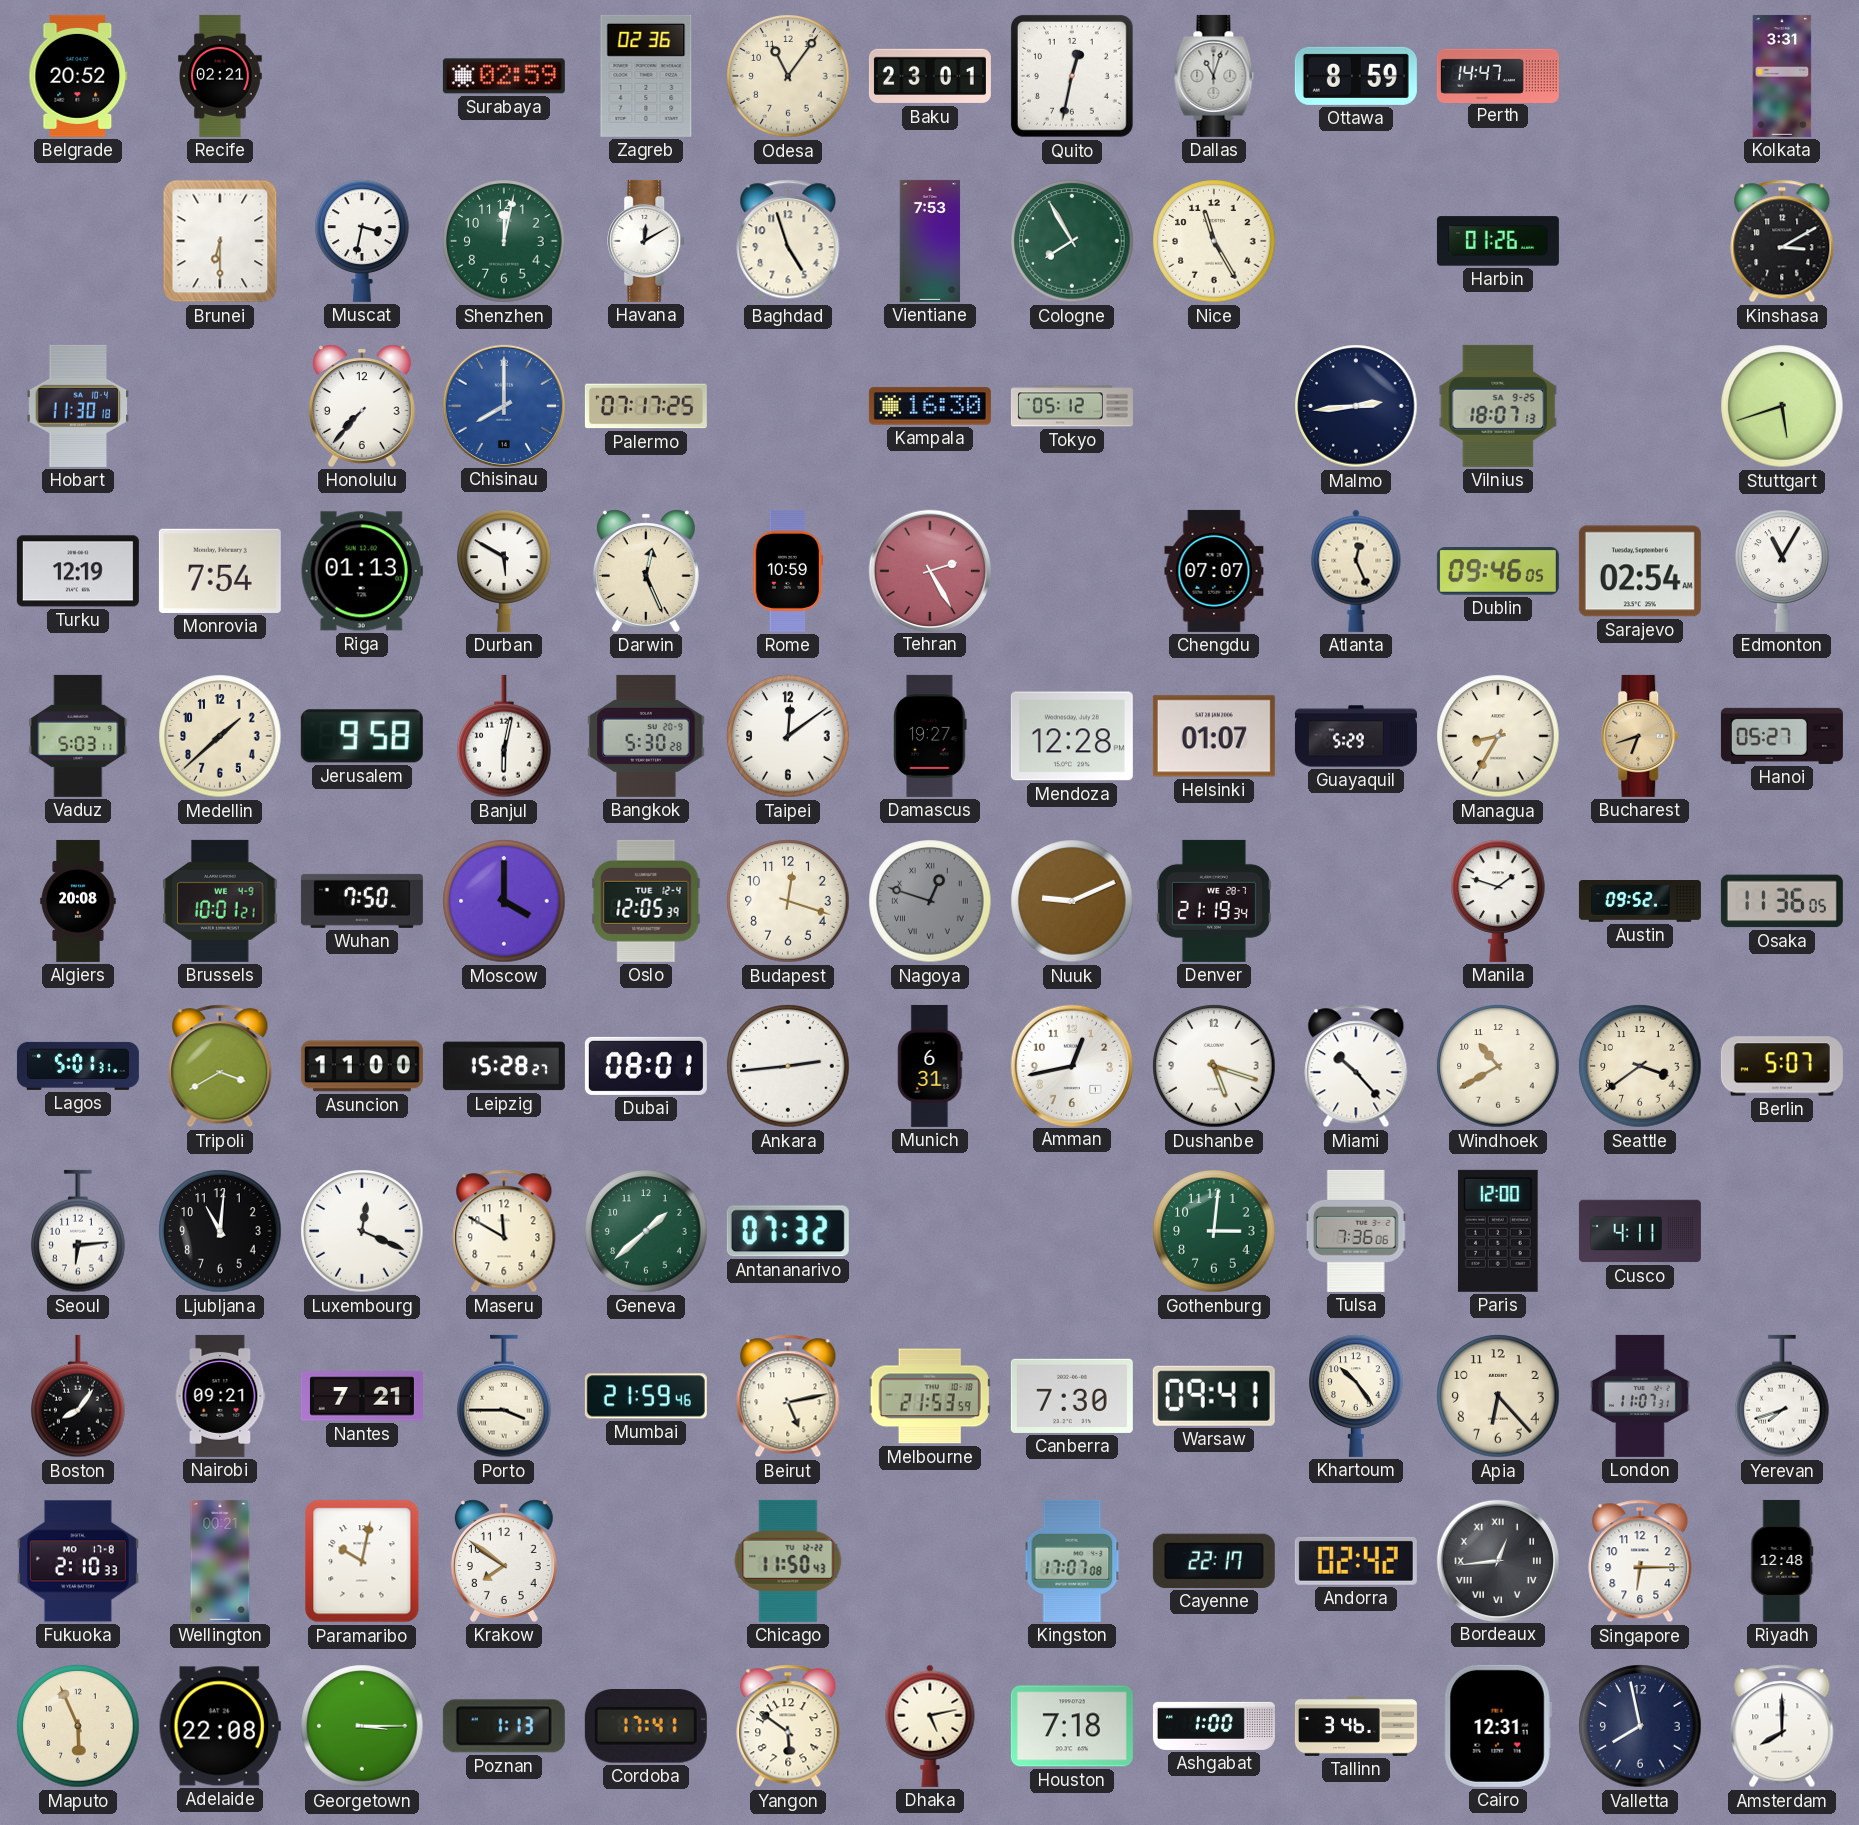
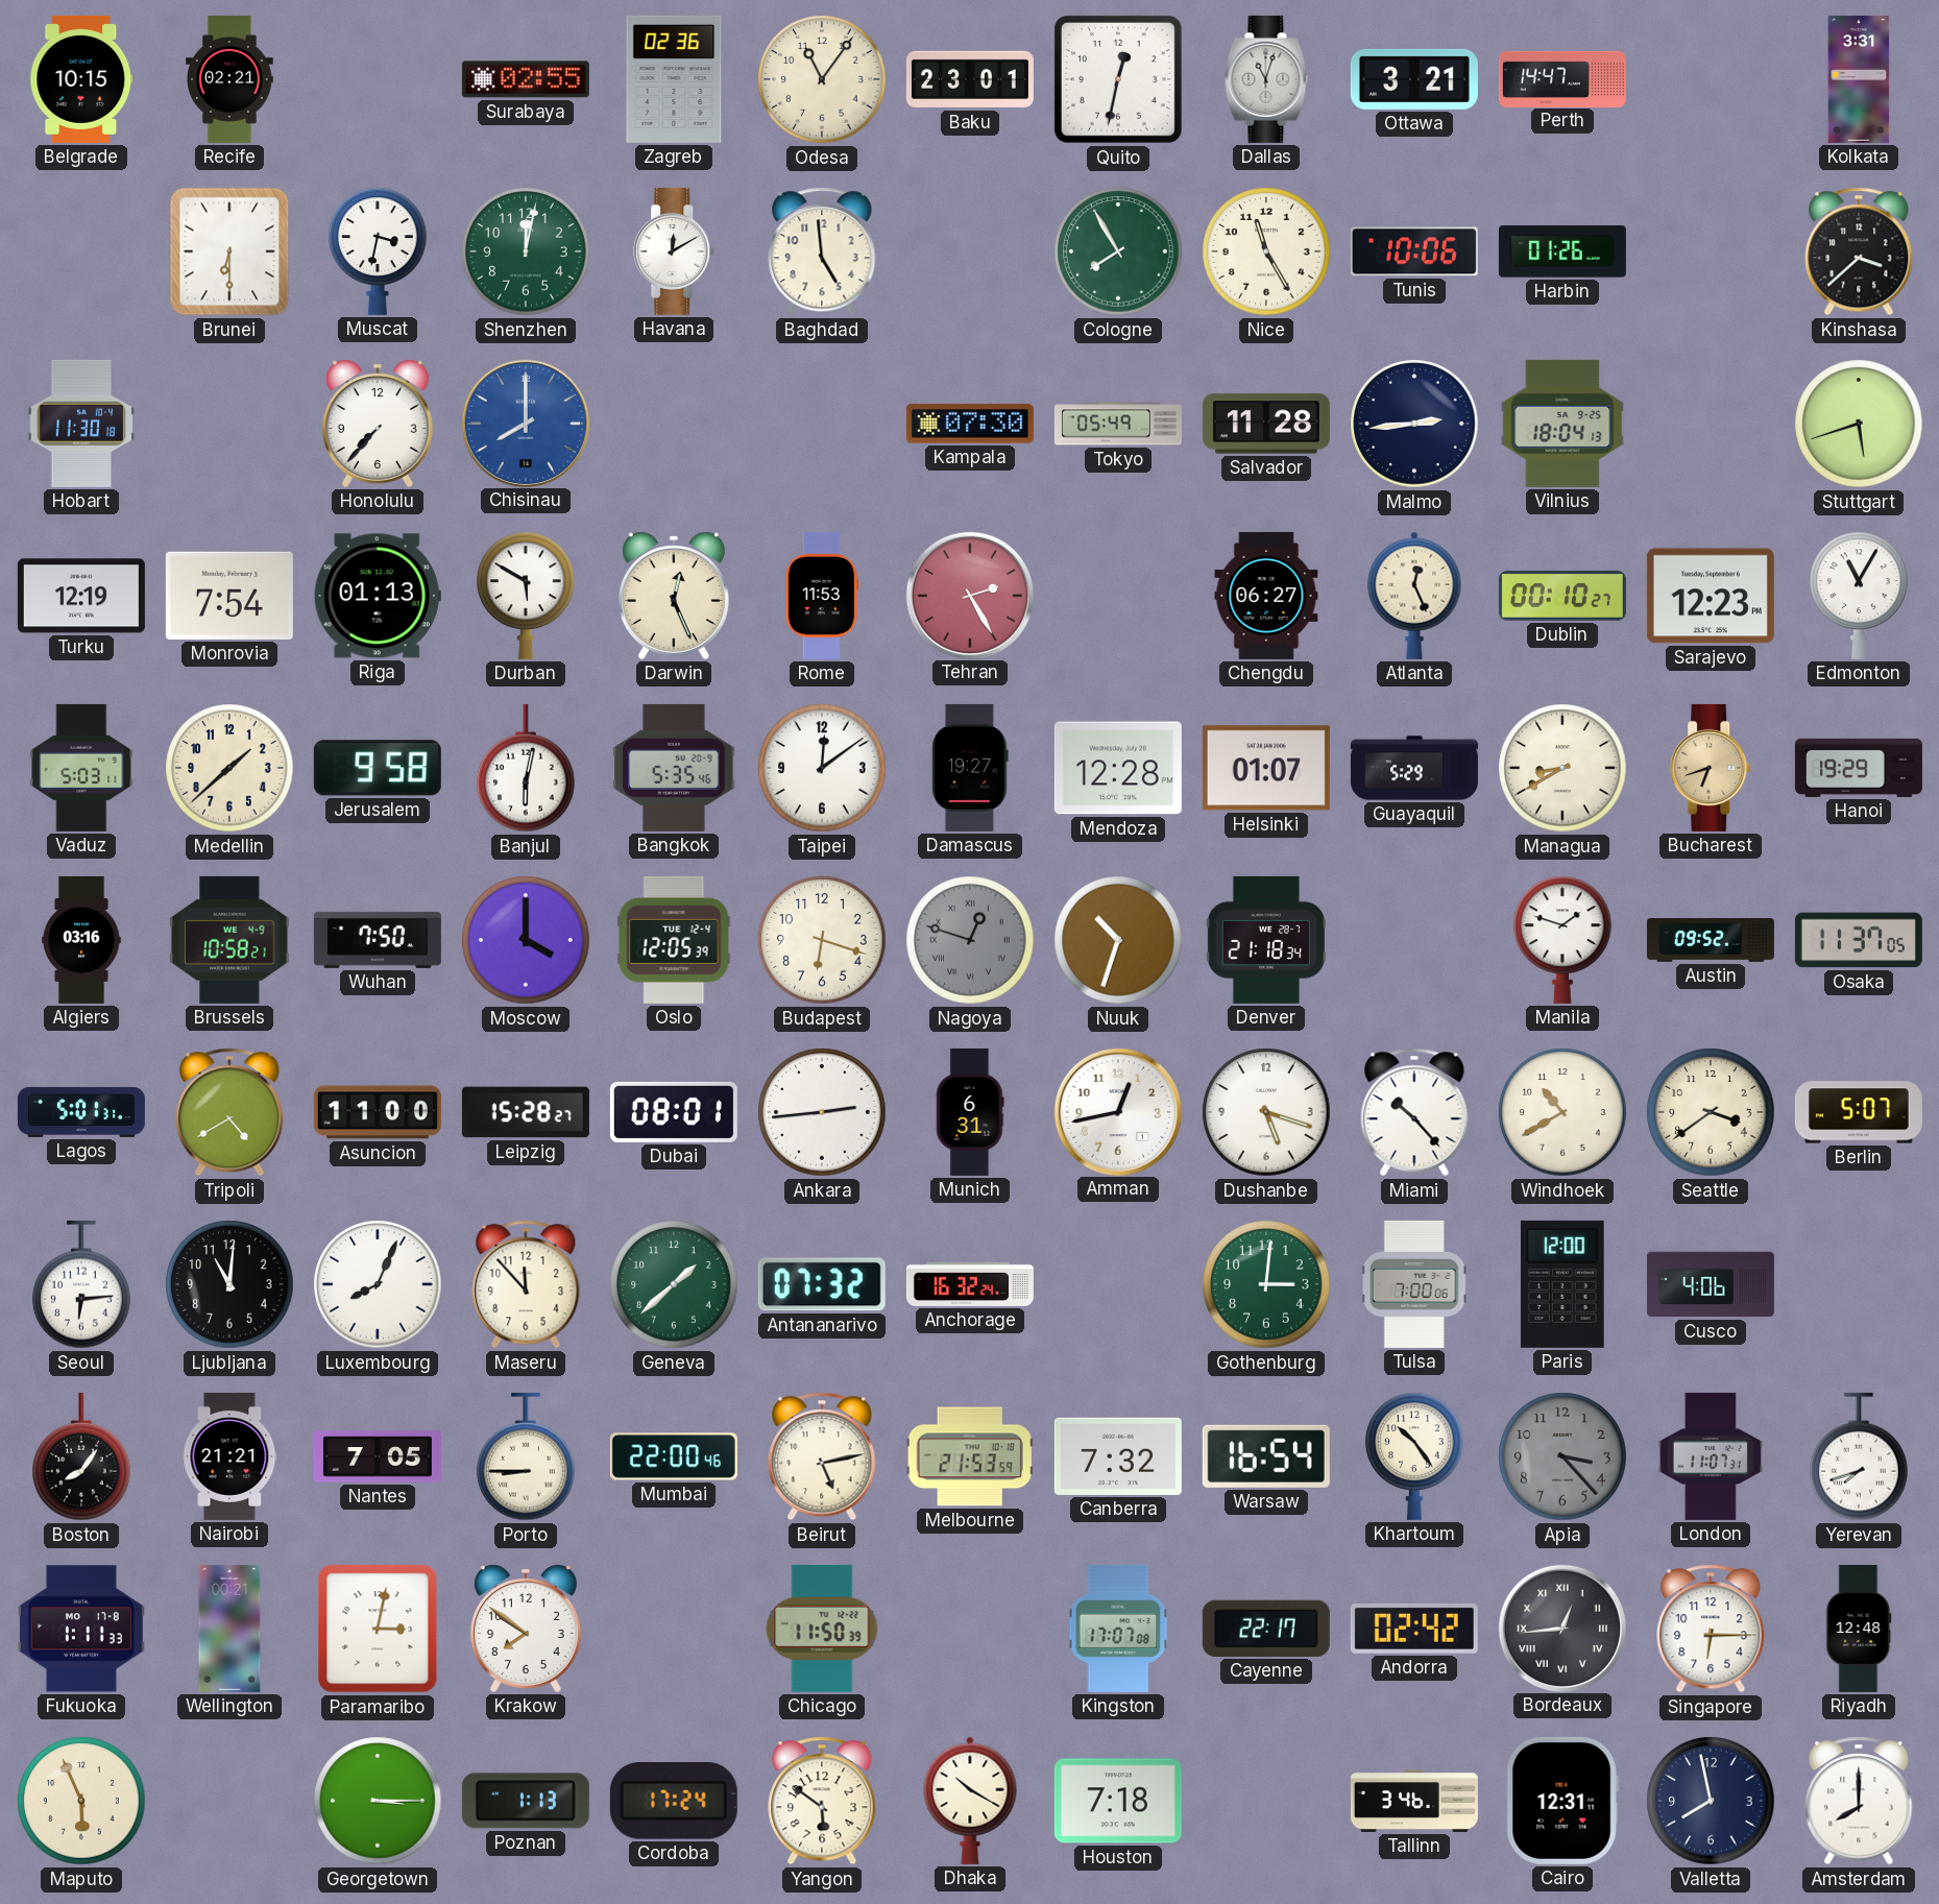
Belgrade: 20:52 -> 10:15
Surabaya: 02:59 -> 02:55
Ottawa: 8:59 -> 3:21
Baghdad: 4:57 -> 4:59
Vientiane: 7:53 -> none
Tunis: none -> 10:06
Kinshasa: 3:10 -> 3:38
Palermo: 07:17 -> none
Kampala: 16:30 -> 07:30
Tokyo: 05:12 -> 05:49
Salvador: none -> 11:28
Vilnius: 18:07 -> 18:04
Rome: 10:59 -> 11:53
Chengdu: 07:07 -> 06:27
Dublin: 09:46 -> 00:10
Sarajevo: 02:54 -> 12:23
Bangkok: 5:30 -> 5:35
Managua: 8:35 -> 8:40
Hanoi: 05:27 -> 19:29
Algiers: 20:08 -> 03:16
Brussels: 10:01 -> 10:58
Budapest: 12:18 -> 6:18
Nuuk: 9:11 -> 10:33
Denver: 21:19 -> 21:18
Osaka: 11:36 -> 11:37
Tripoli: 3:40 -> 4:40
Luxembourg: 12:19 -> 8:04
Maseru: 11:50 -> 11:53
Anchorage: none -> 16:32
Tulsa: 7:36 -> 7:00
Cusco: 4:11 -> 4:06
Nairobi: 09:21 -> 21:21
Nantes: 7:21 -> 7:05
Porto: 3:45 -> 8:45
Mumbai: 21:59 -> 22:00
Canberra: 7:30 -> 7:32
Warsaw: 09:41 -> 16:54
Apia: 6:23 -> 3:23
Apia dial: cream -> grey
Fukuoka: 2:10 -> 1:11
Paramaribo: 10:02 -> 3:02
Chicago: 11:50:43 -> 11:50:39
Adelaide: 22:08 -> none
Cordoba: 17:41 -> 17:24
Dhaka: 5:13 -> 10:20
Ashgabat: 1:00 -> none
